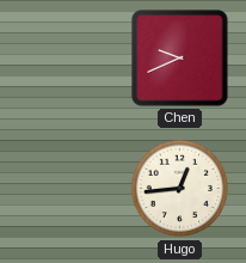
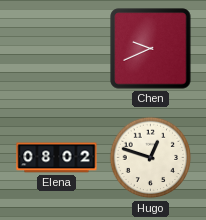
Elena: none -> 08:02
Hugo: 12:44 -> 12:48
